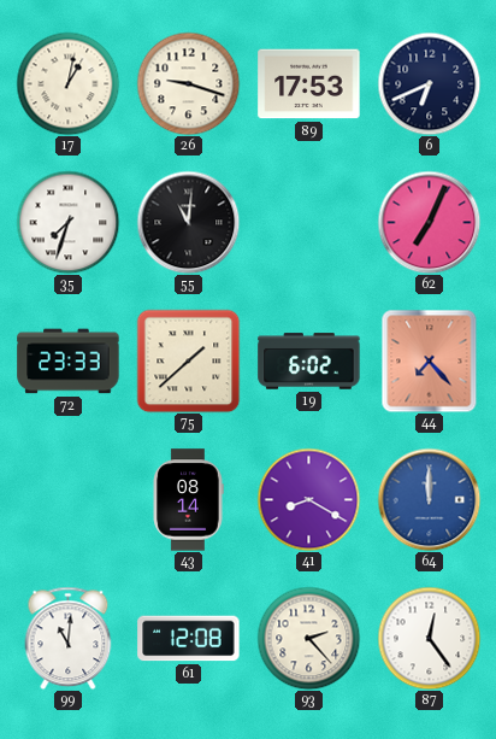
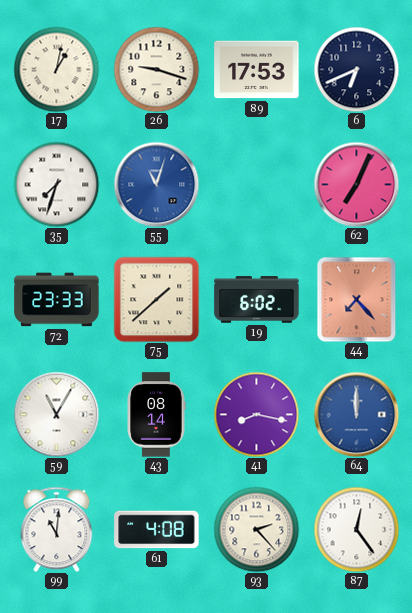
55: 11:01 -> 11:03
55 dial: black -> blue
59: none -> 11:05
41: 8:20 -> 8:17
61: 12:08 -> 4:08
